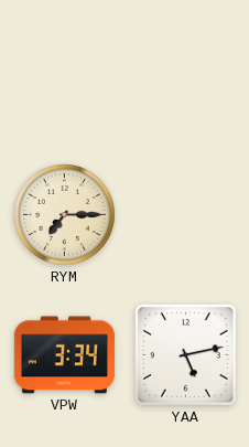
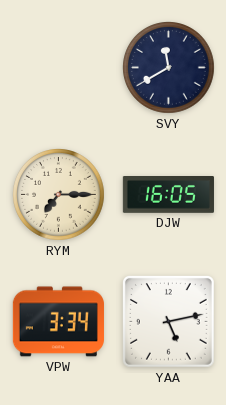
SVY: none -> 11:40
DJW: none -> 16:05
